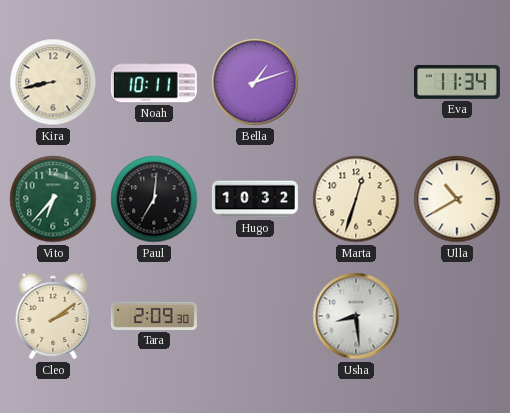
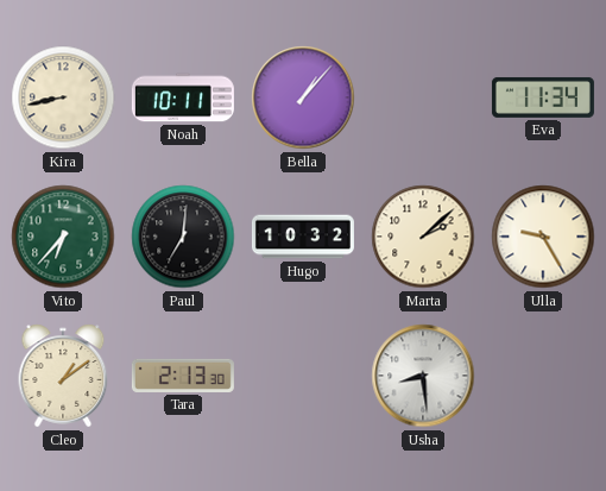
Bella: 1:12 -> 1:07
Marta: 12:33 -> 2:08
Ulla: 10:40 -> 9:25
Cleo: 2:09 -> 1:09
Tara: 2:09 -> 2:13
